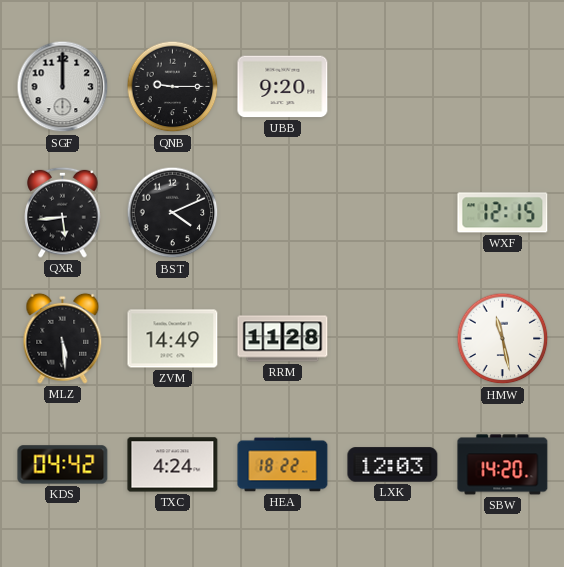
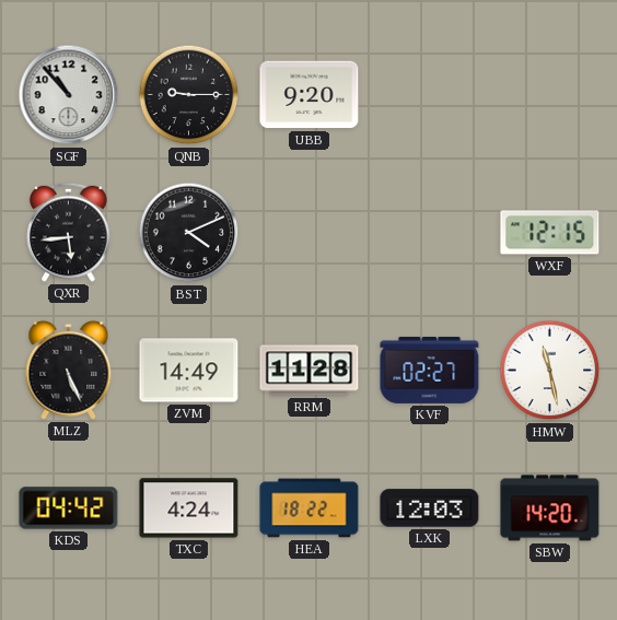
SGF: 12:00 -> 10:53
MLZ: 5:29 -> 5:26
KVF: none -> 02:27
